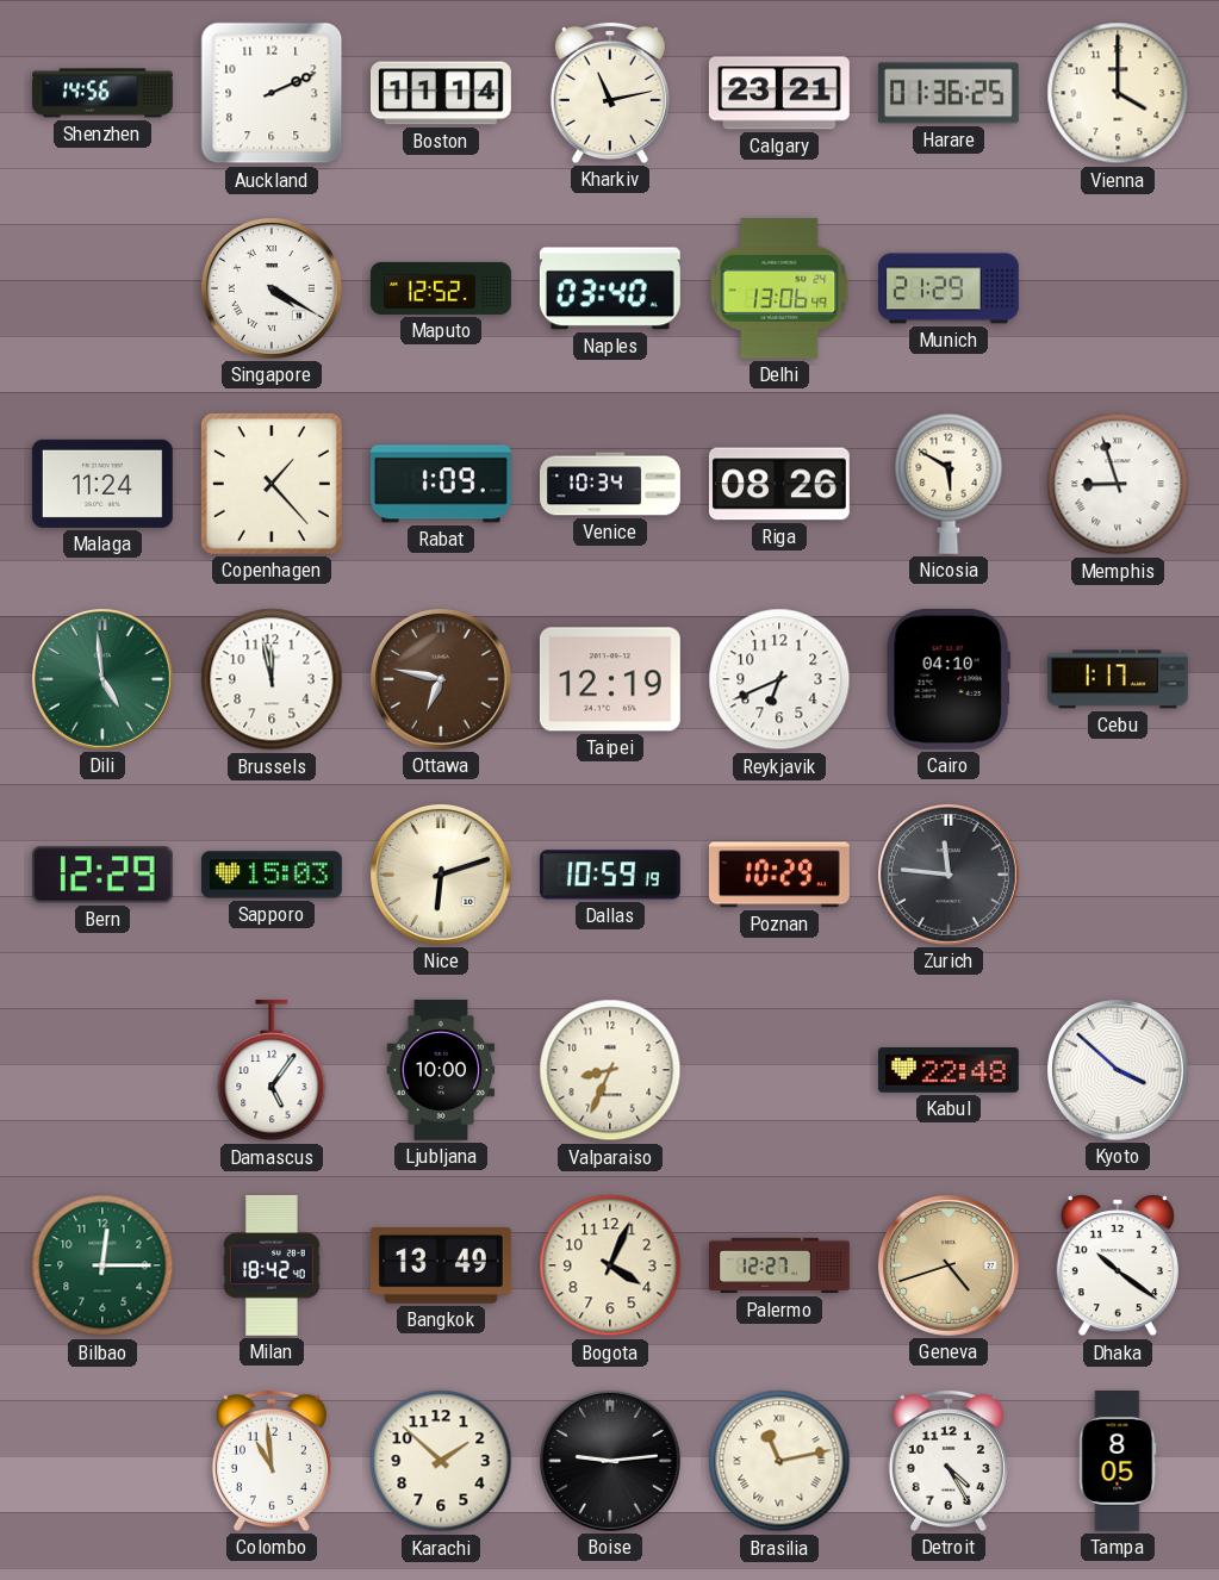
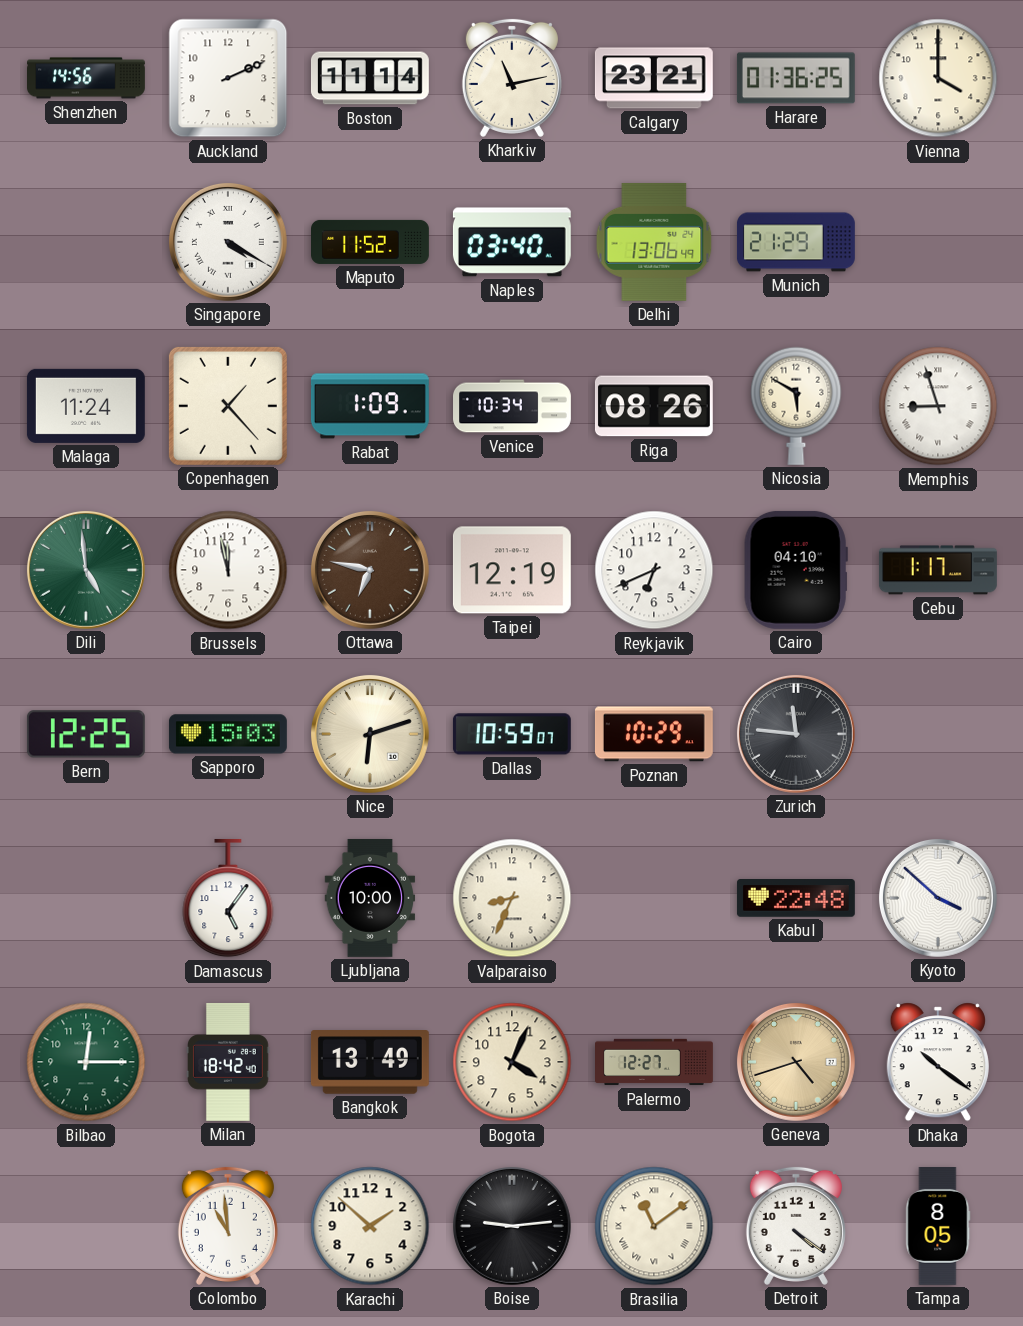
Maputo: 12:52 -> 11:52
Bern: 12:29 -> 12:25
Dallas: 10:59:19 -> 10:59:07
Brasilia: 11:13 -> 11:09
Detroit: 4:25 -> 4:21
